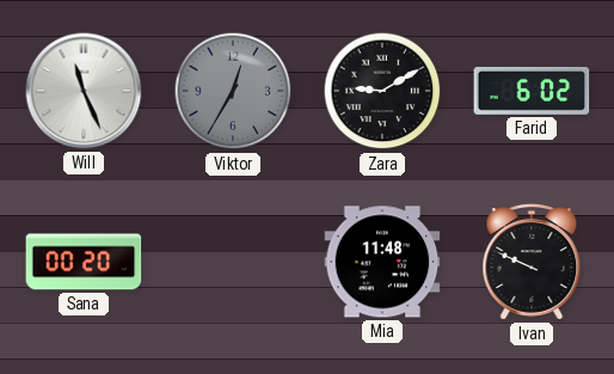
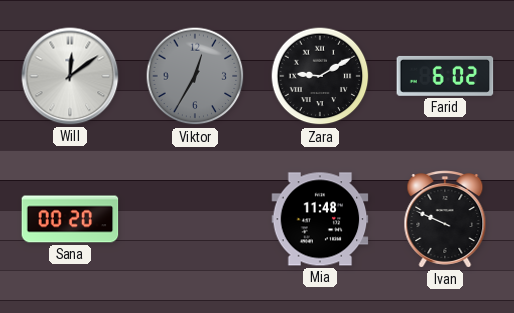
Will: 11:26 -> 12:09
